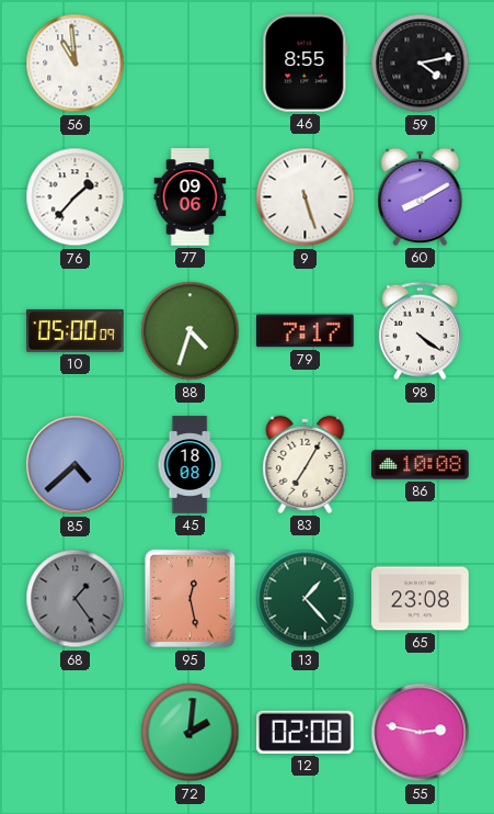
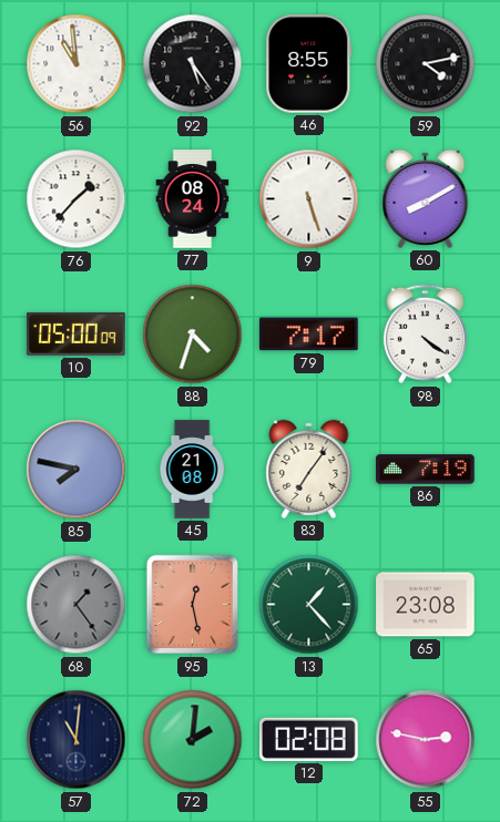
92: none -> 5:24
77: 09:06 -> 08:24
85: 4:38 -> 7:47
45: 18:08 -> 21:08
83: 7:05 -> 7:06
86: 10:08 -> 7:19
57: none -> 11:01
